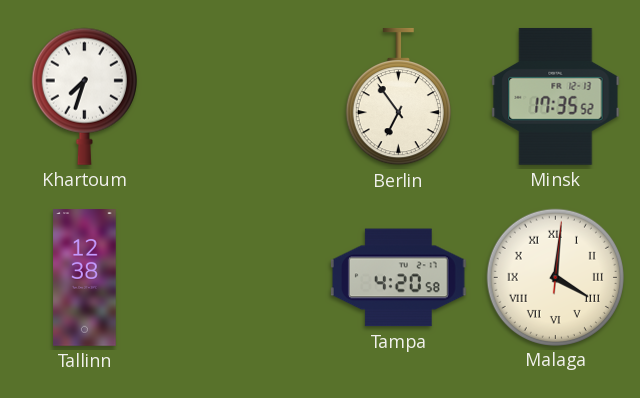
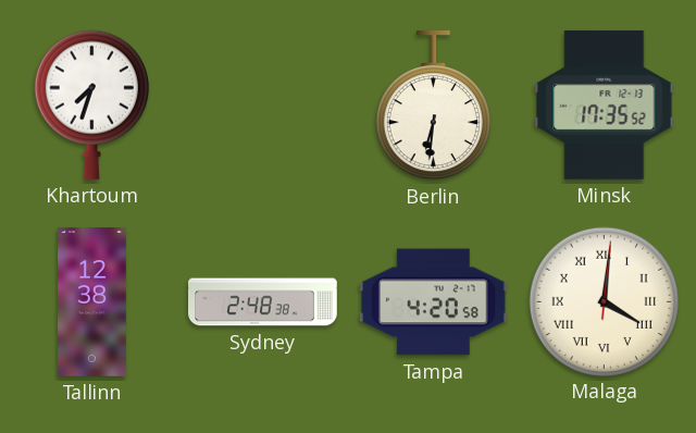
Berlin: 6:54 -> 6:31
Sydney: none -> 2:48
